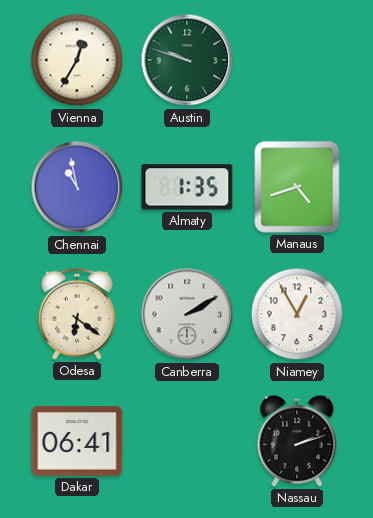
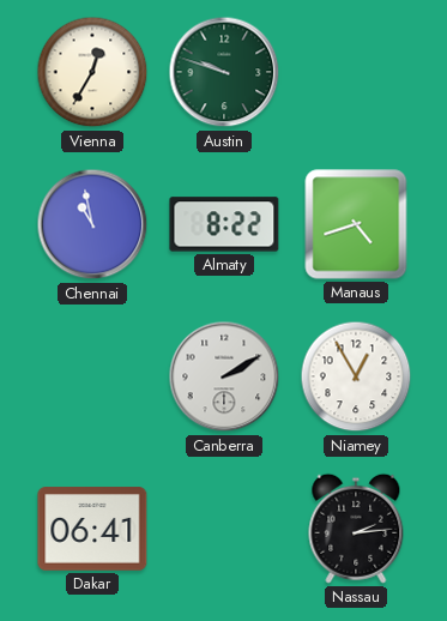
Almaty: 1:35 -> 8:22
Odesa: 6:21 -> none
Nassau: 2:12 -> 2:14
